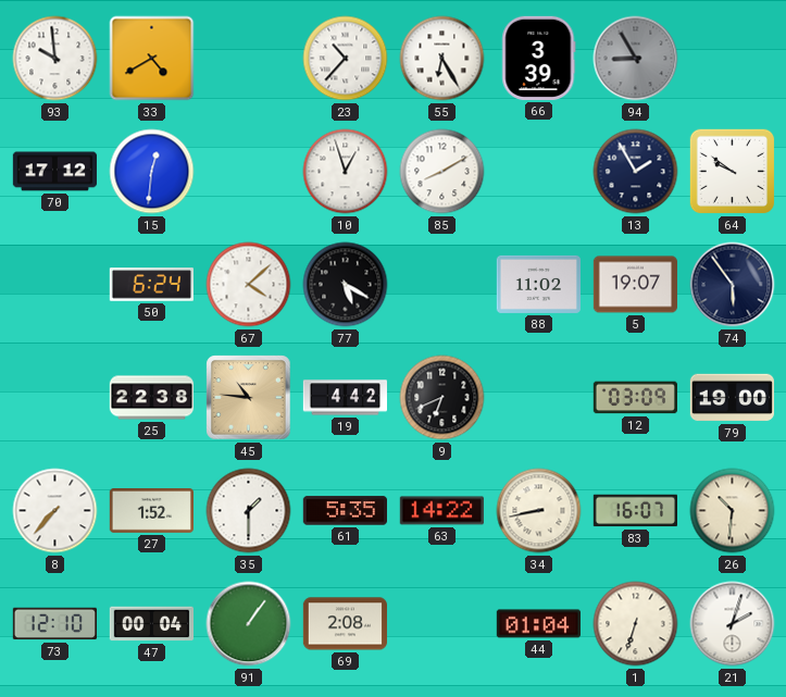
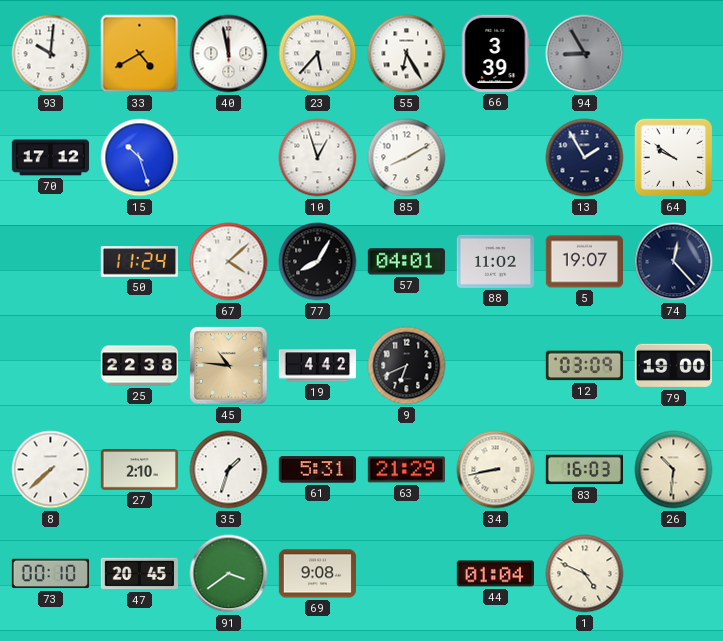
93: 9:59 -> 10:01
40: none -> 11:58
23: 10:37 -> 5:37
15: 12:31 -> 10:27
50: 6:24 -> 11:24
77: 5:20 -> 8:05
57: none -> 04:01
74: 5:54 -> 12:23
8: 7:37 -> 7:38
27: 1:52 -> 2:10
35: 1:30 -> 1:33
61: 5:35 -> 5:31
63: 14:22 -> 21:29
83: 16:07 -> 16:03
73: 12:10 -> 00:10
47: 00:04 -> 20:45
91: 1:06 -> 3:39
69: 2:08 -> 9:08
1: 6:33 -> 4:49
21: 2:03 -> none
